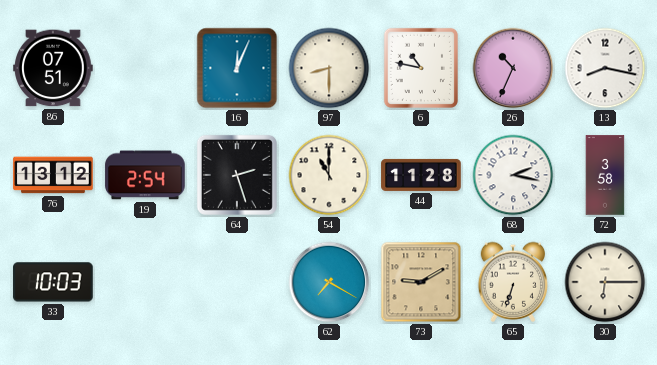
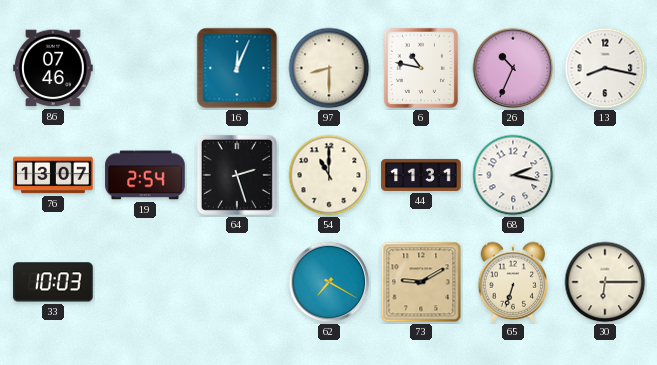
86: 07:51 -> 07:46
76: 13:12 -> 13:07
44: 11:28 -> 11:31
72: 3:58 -> none
